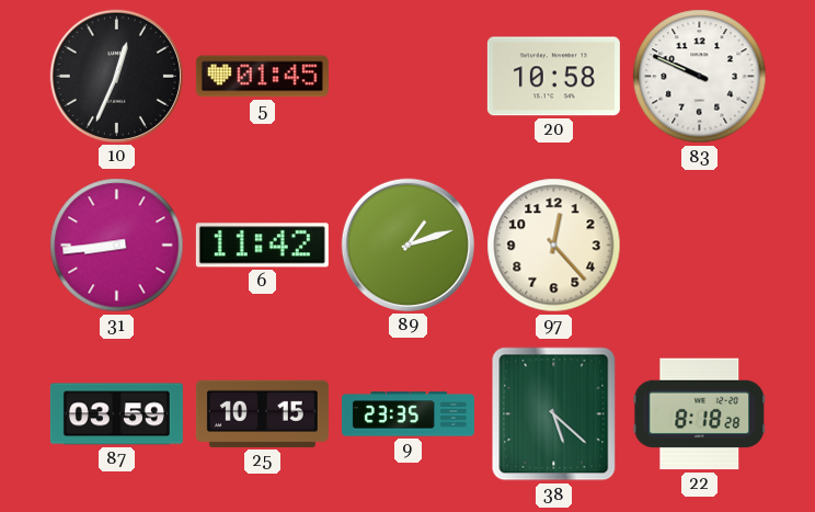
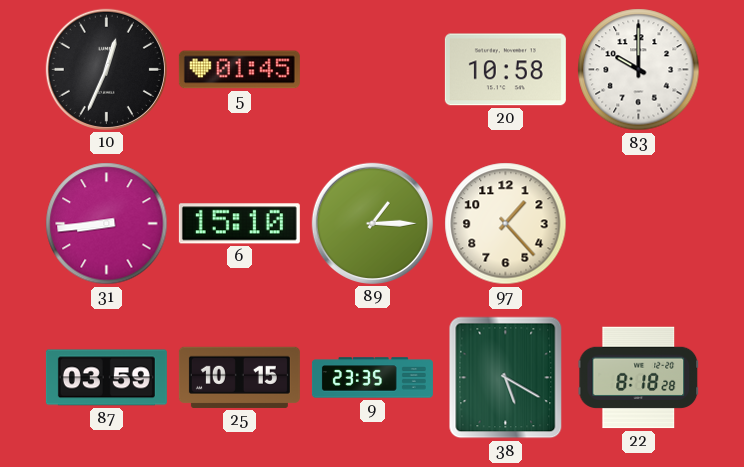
83: 9:49 -> 10:00
6: 11:42 -> 15:10
89: 1:12 -> 1:15
97: 12:23 -> 1:23
38: 5:22 -> 5:20
